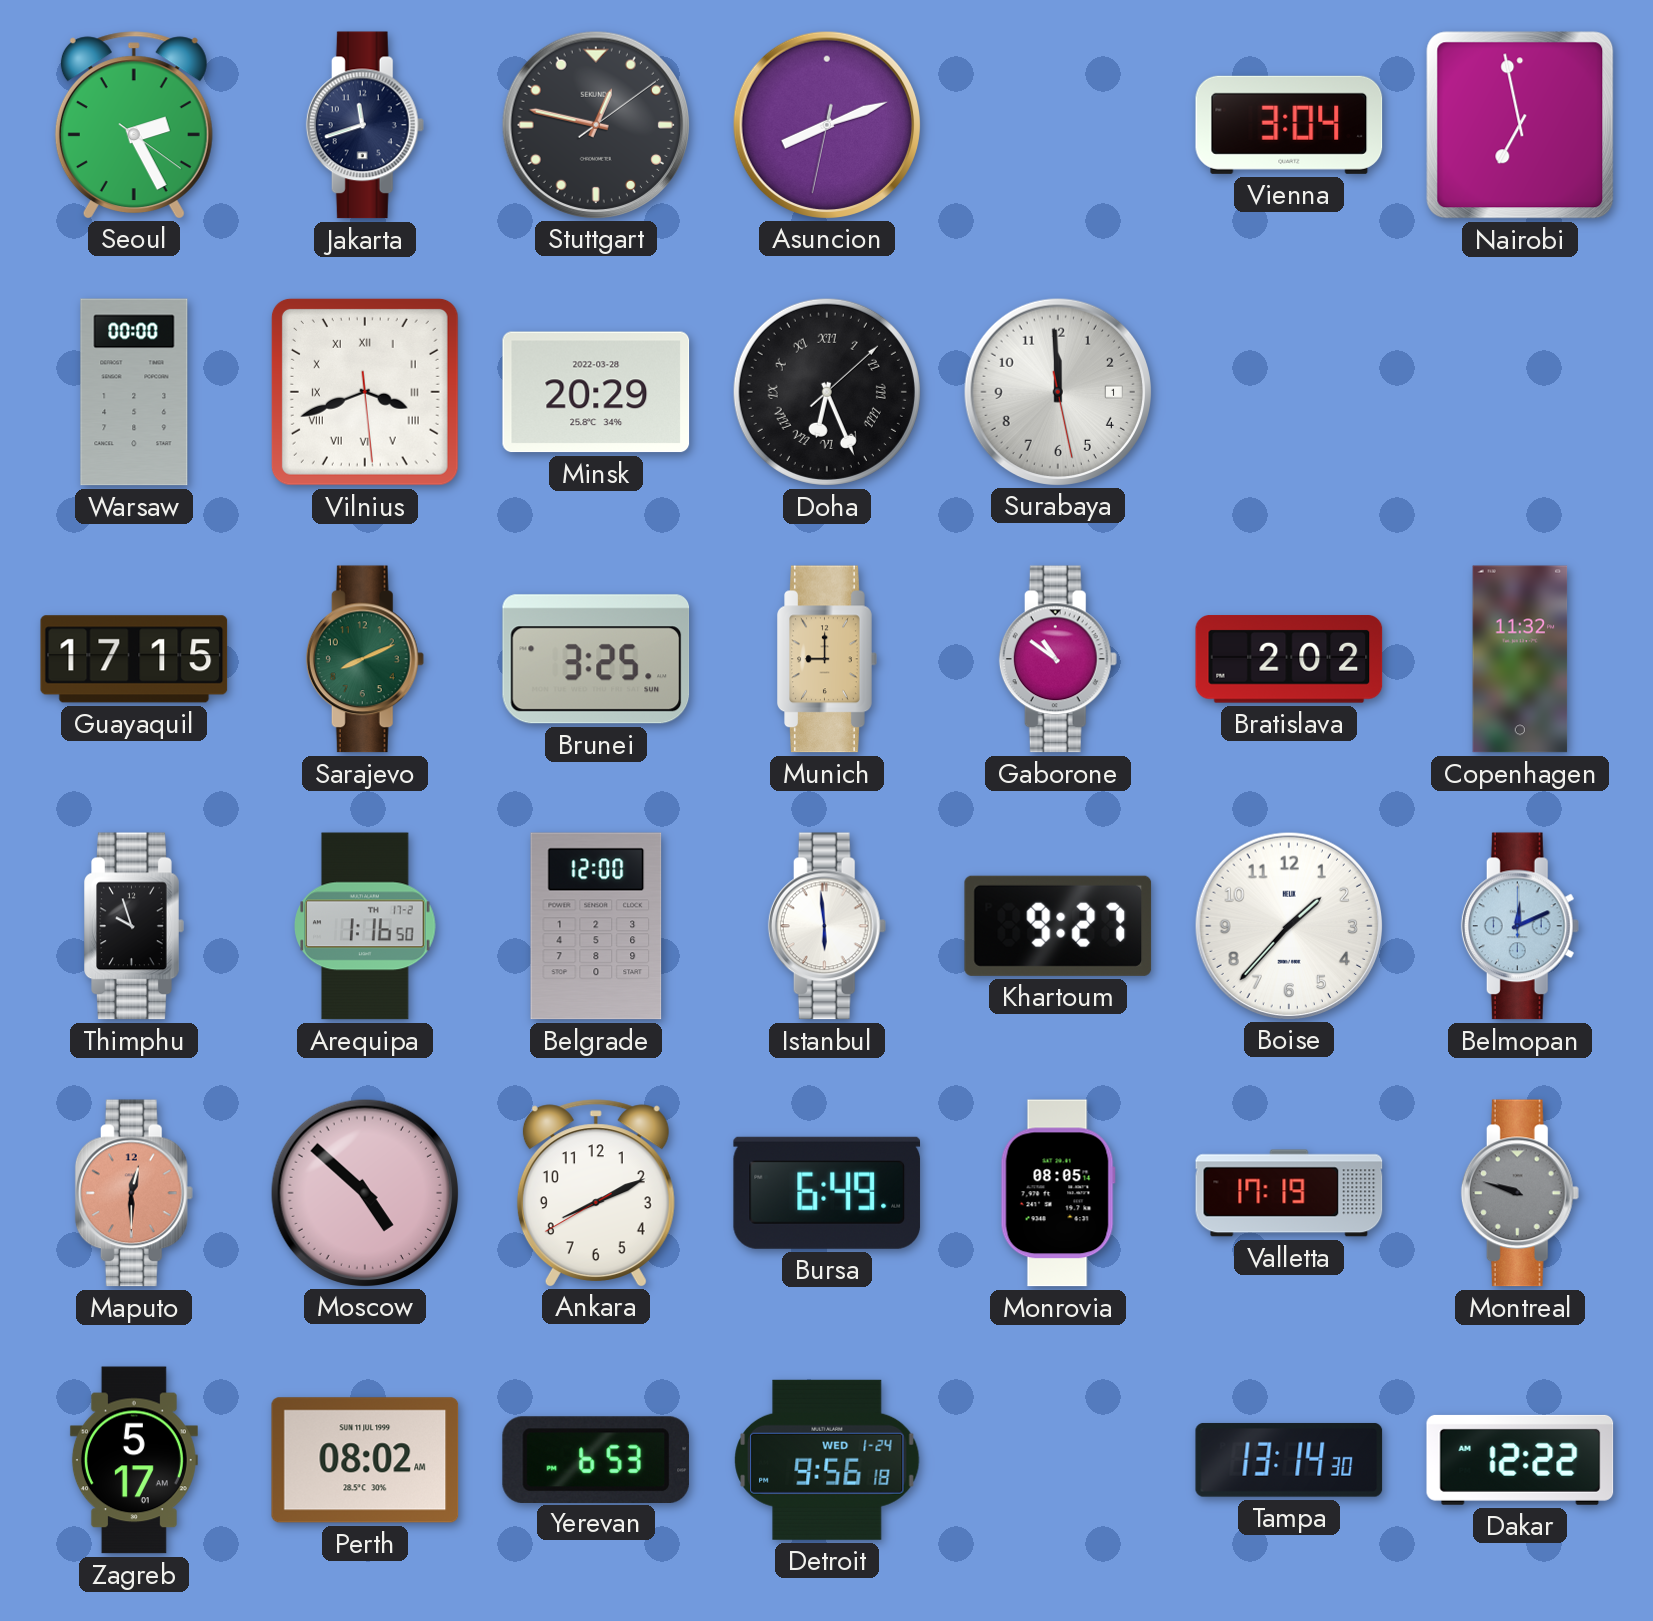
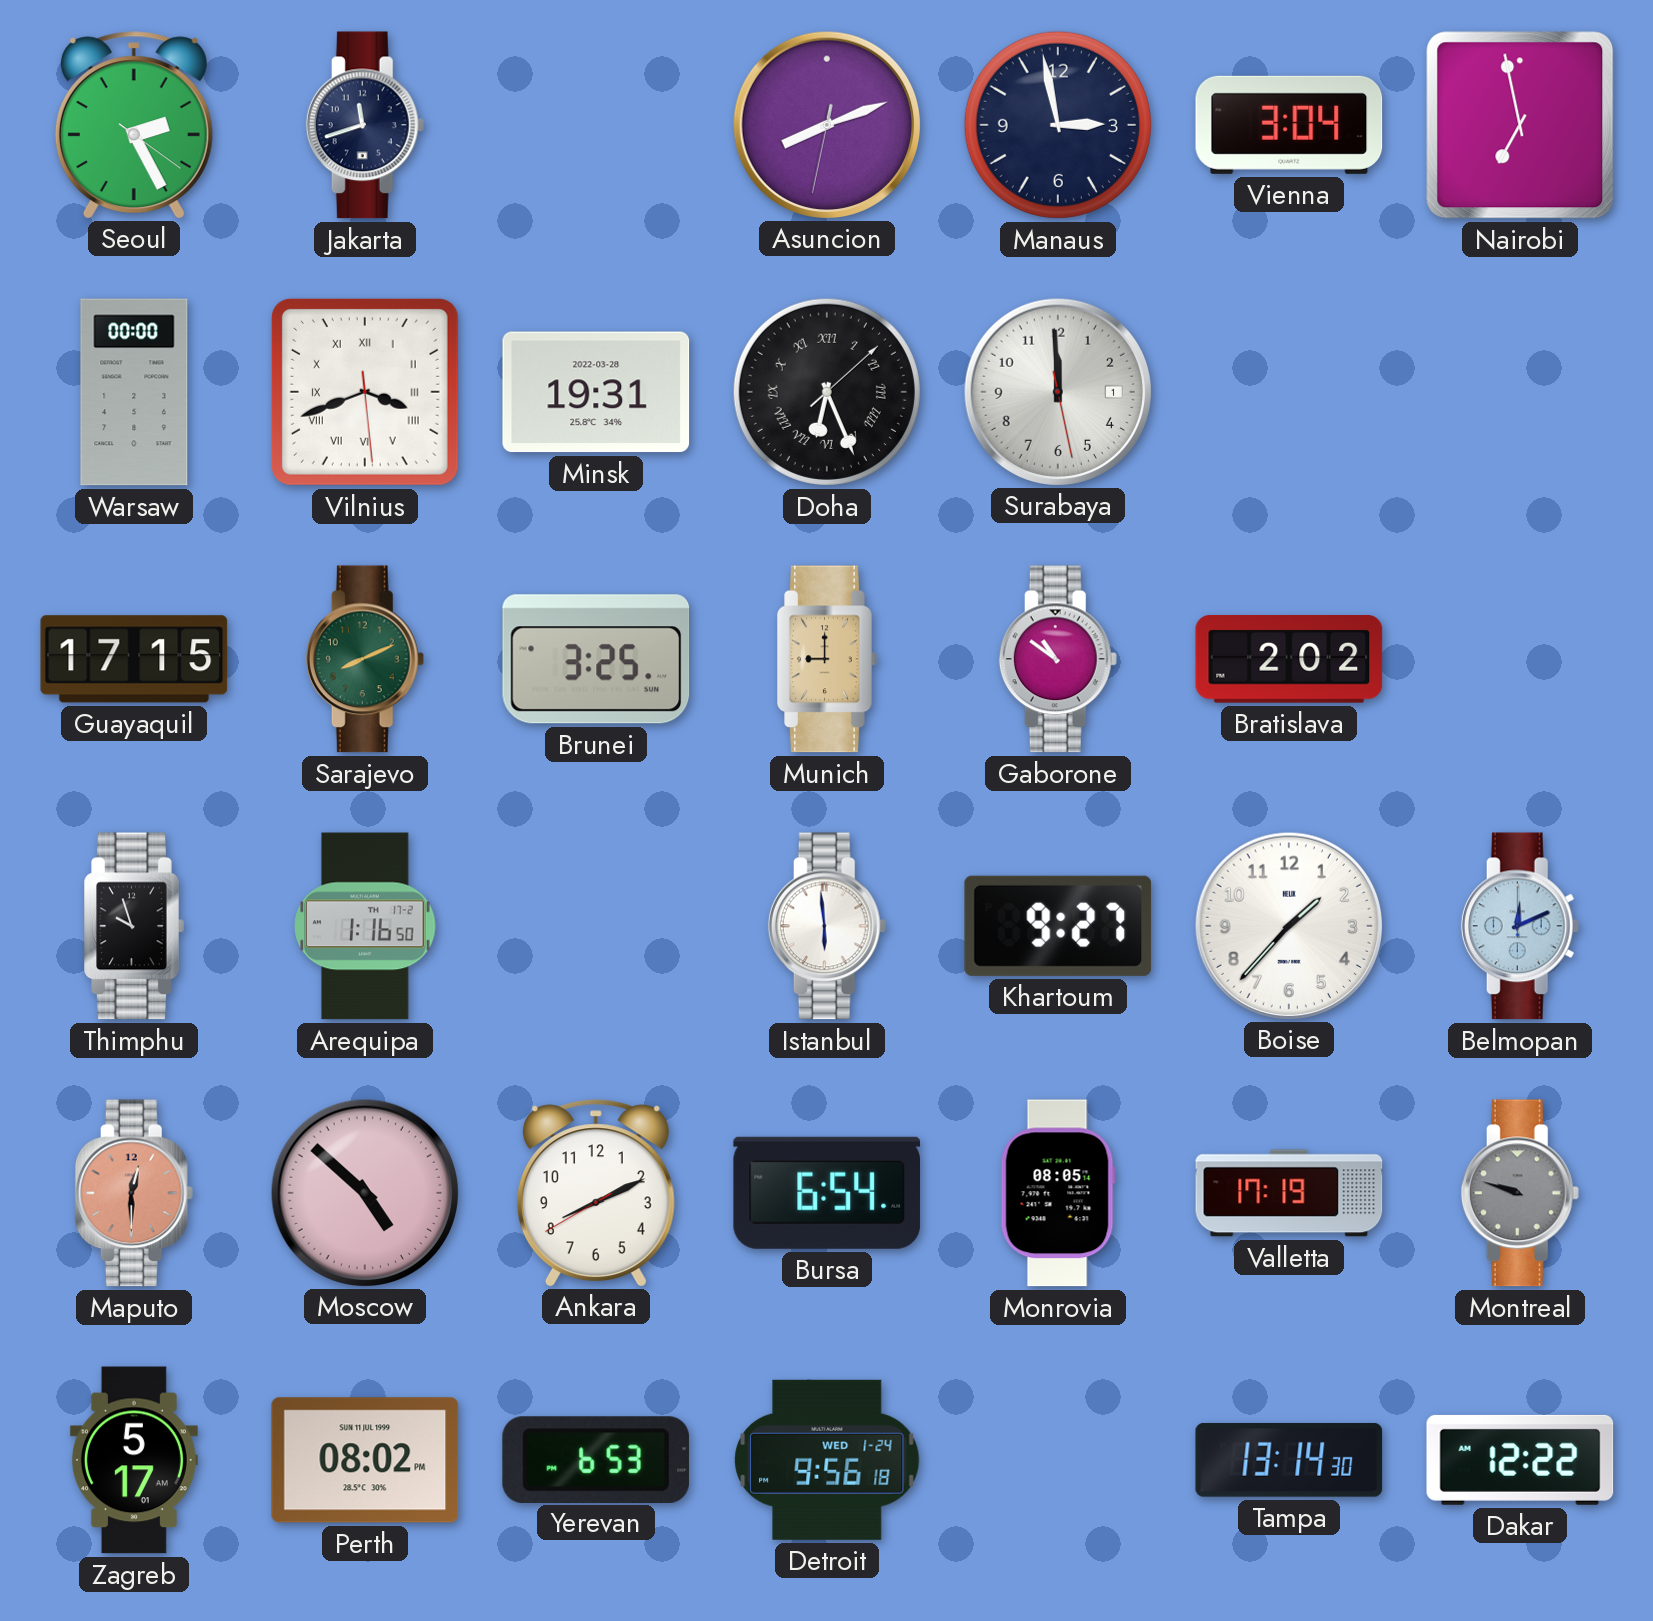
Stuttgart: 12:47 -> none
Manaus: none -> 2:58
Minsk: 20:29 -> 19:31
Copenhagen: 11:32 -> none
Belgrade: 12:00 -> none
Bursa: 6:49 -> 6:54
Perth: 08:02 AM -> 08:02 PM
